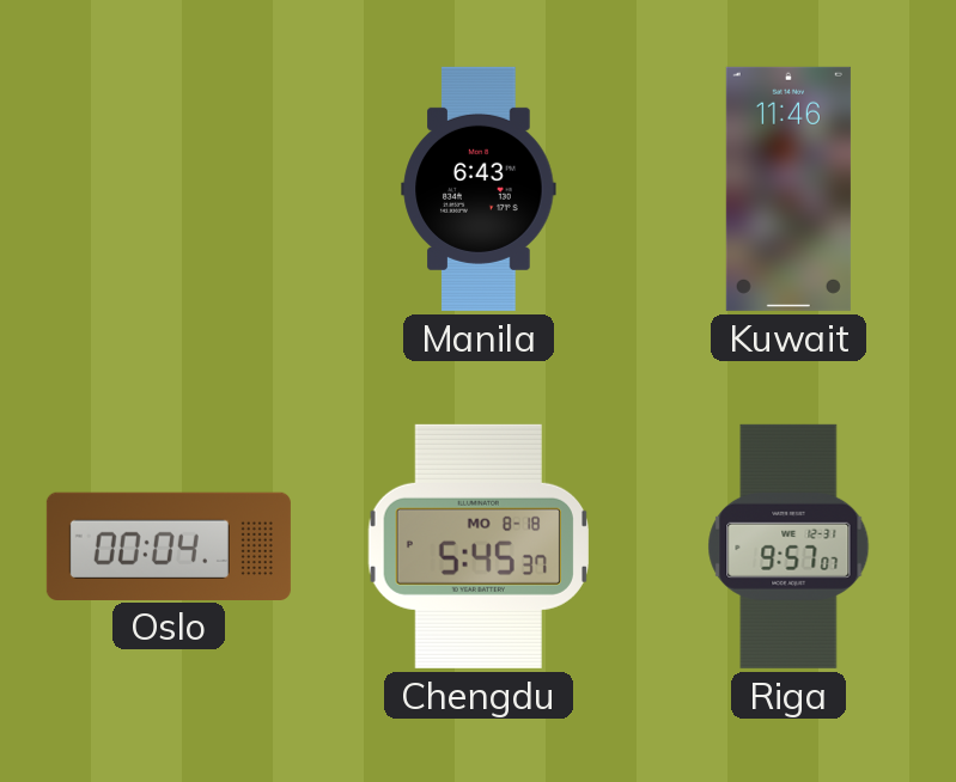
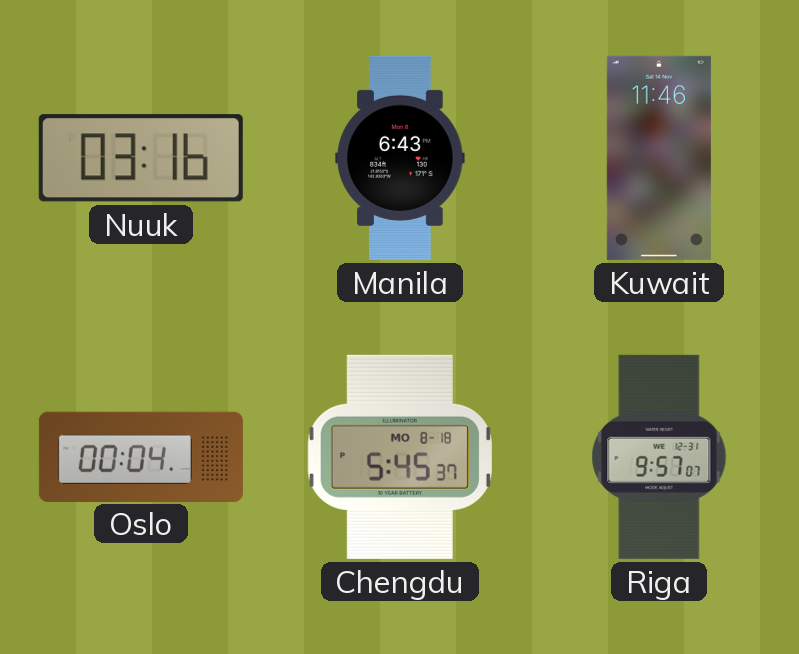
Nuuk: none -> 03:16
